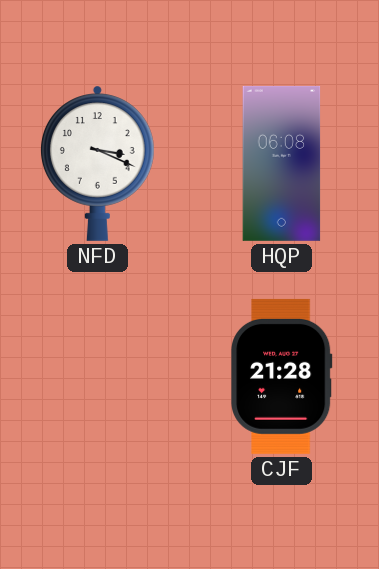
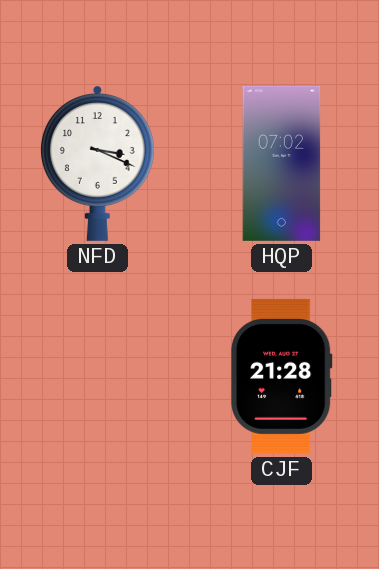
HQP: 06:08 -> 07:02
